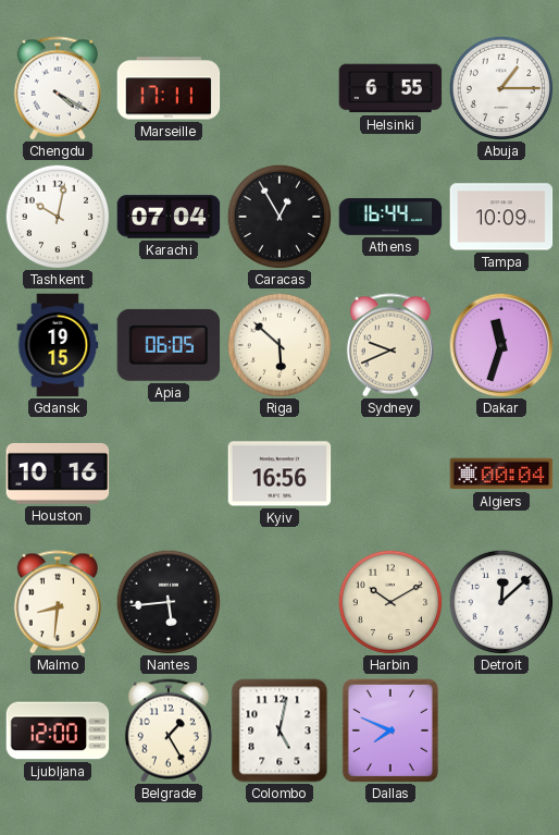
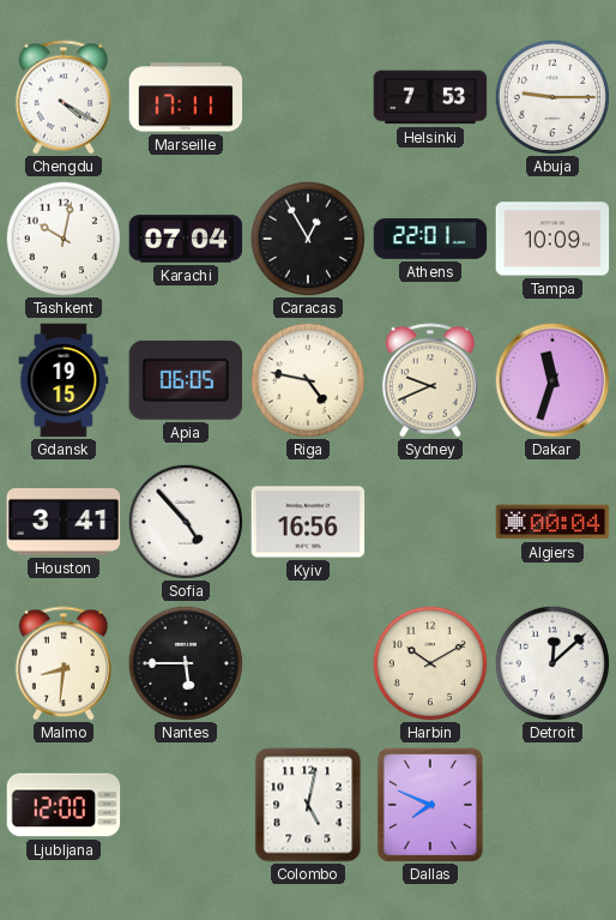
Helsinki: 6:55 -> 7:53
Abuja: 1:15 -> 9:15
Athens: 16:44 -> 22:01
Riga: 5:52 -> 4:47
Houston: 10:16 -> 3:41
Sofia: none -> 4:53
Nantes: 5:44 -> 5:45
Belgrade: 1:25 -> none
